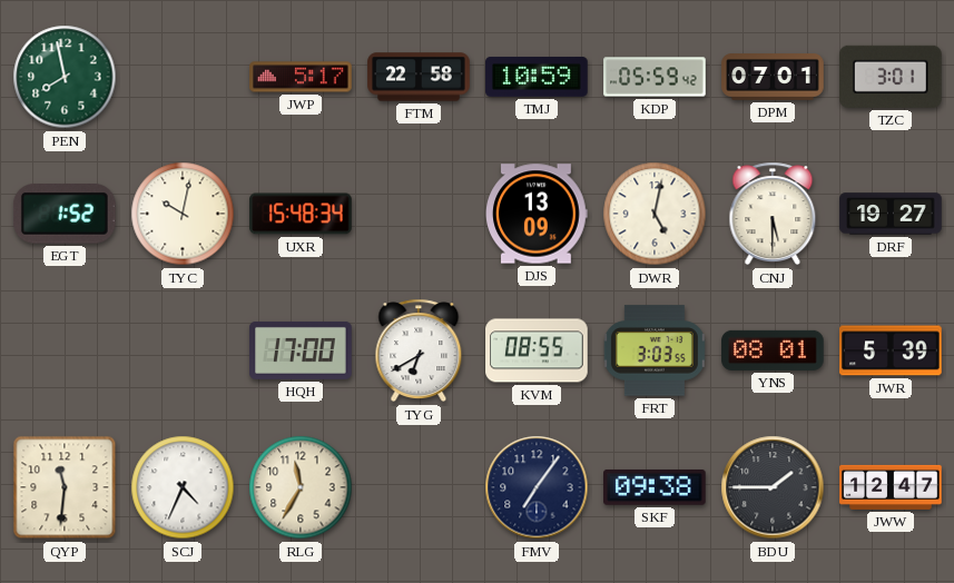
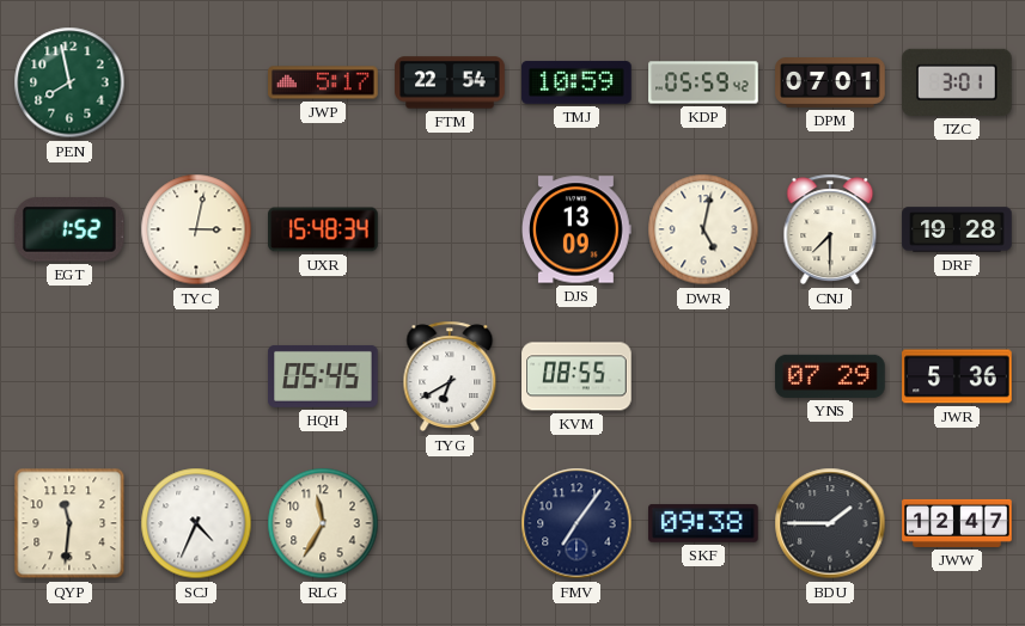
FTM: 22:58 -> 22:54
TYC: 10:02 -> 3:02
CNJ: 5:30 -> 7:30
DRF: 19:27 -> 19:28
HQH: 17:00 -> 05:45
FRT: 3:03 -> none
YNS: 08:01 -> 07:29
JWR: 5:39 -> 5:36
